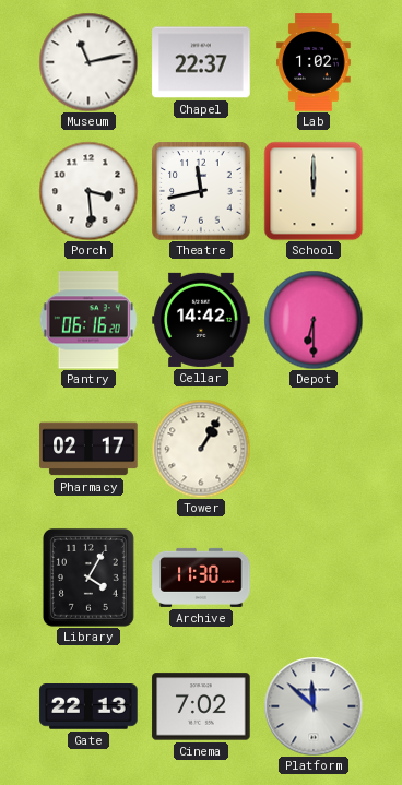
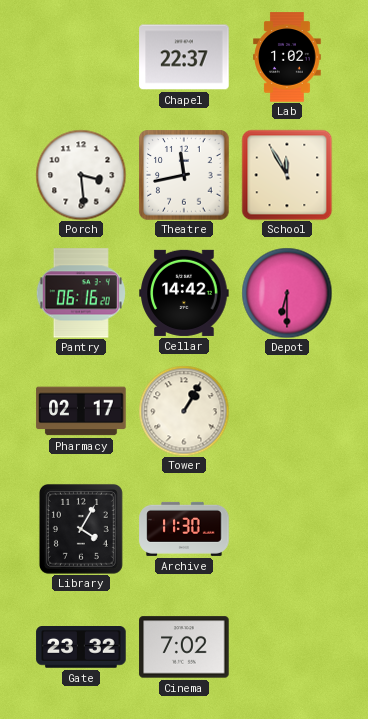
Museum: 11:13 -> none
School: 12:00 -> 11:55
Gate: 22:13 -> 23:32
Platform: 11:52 -> none
